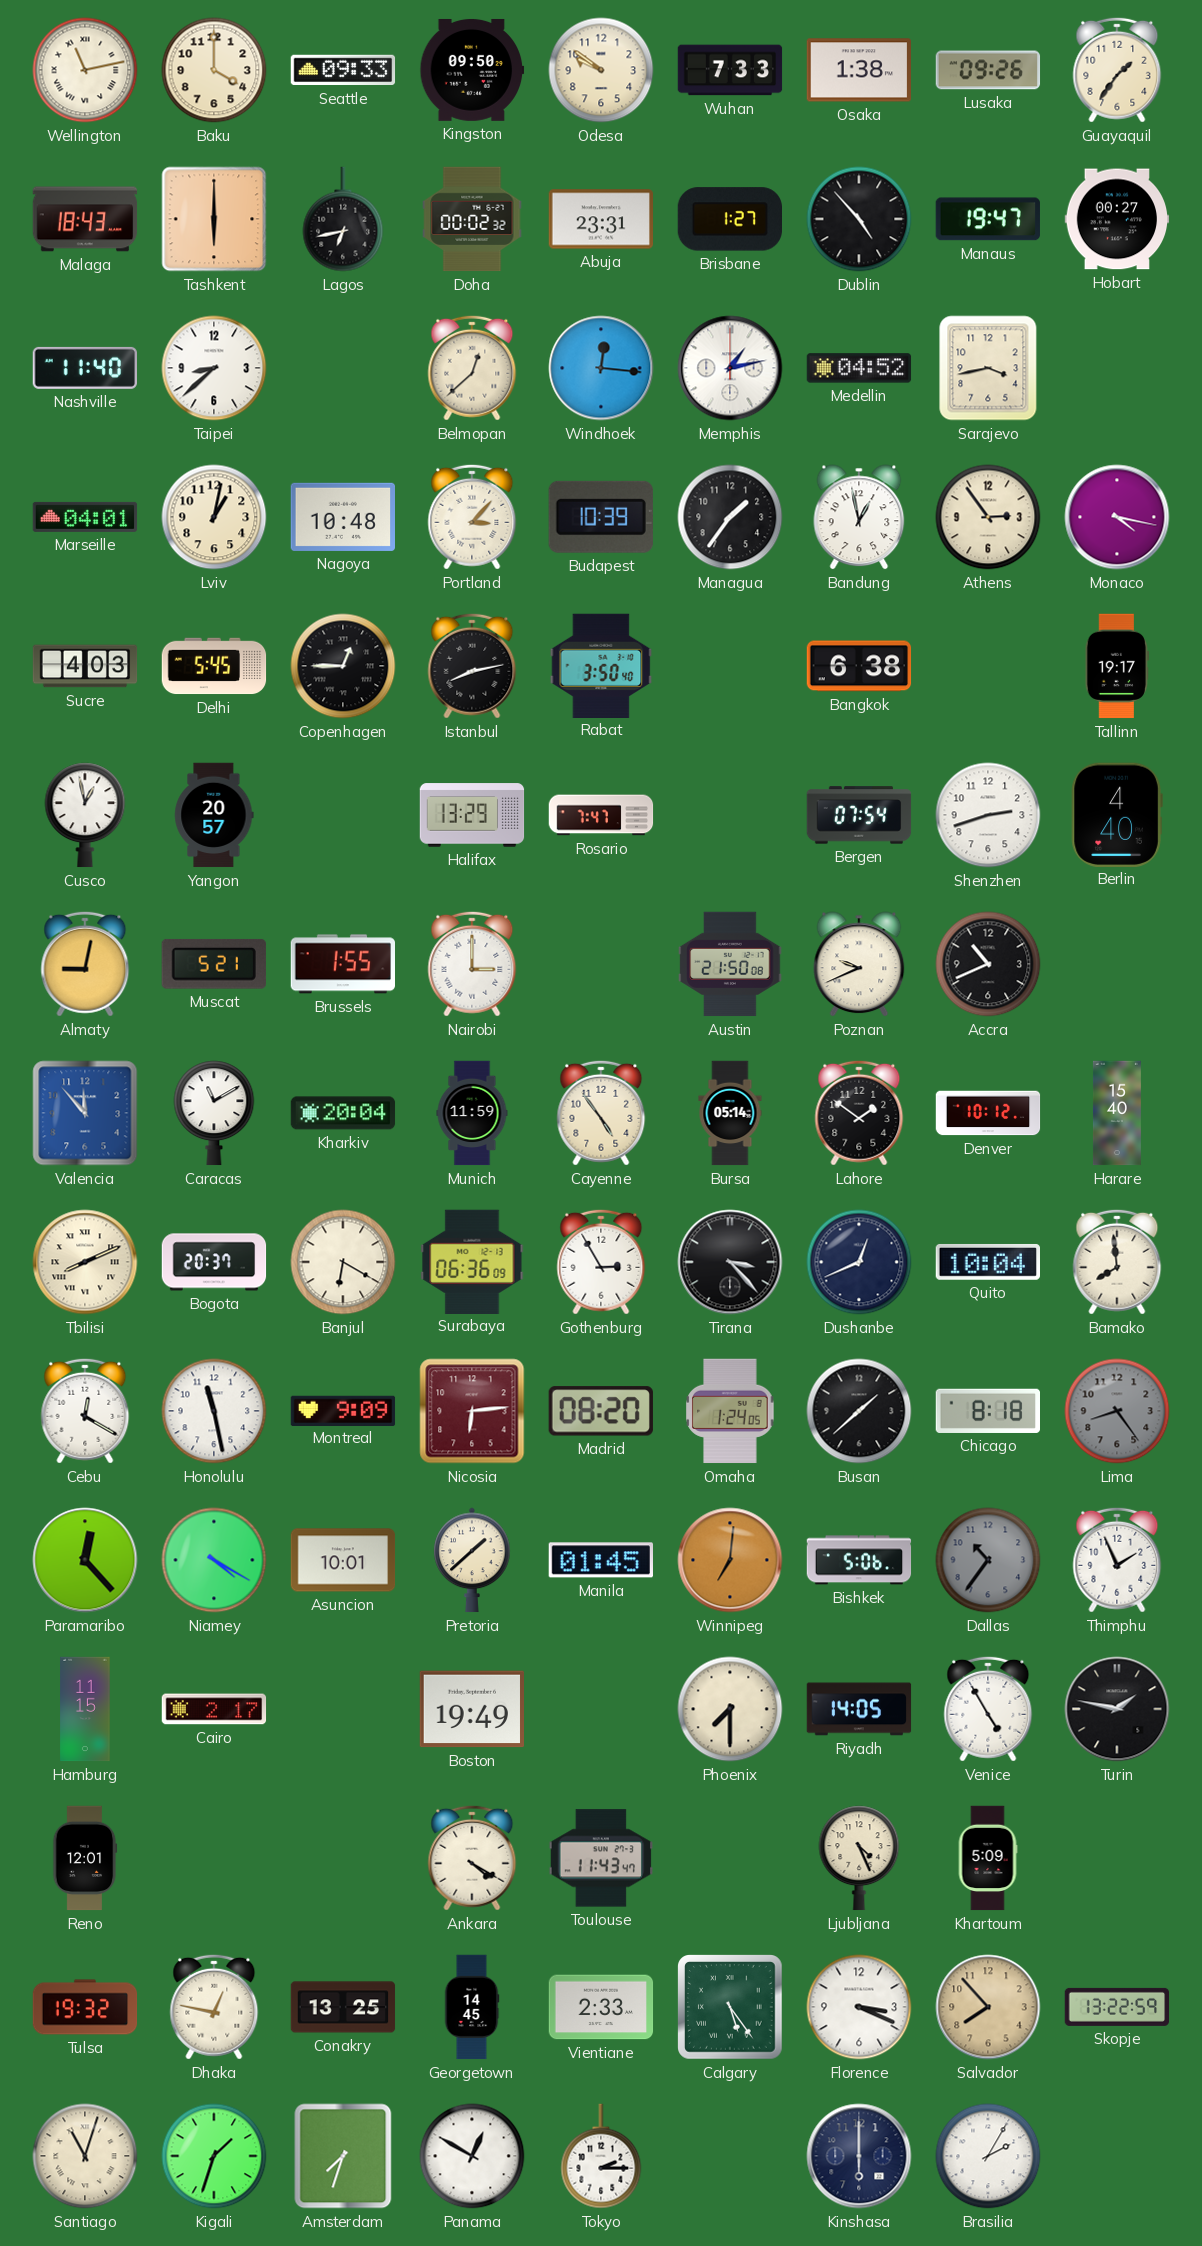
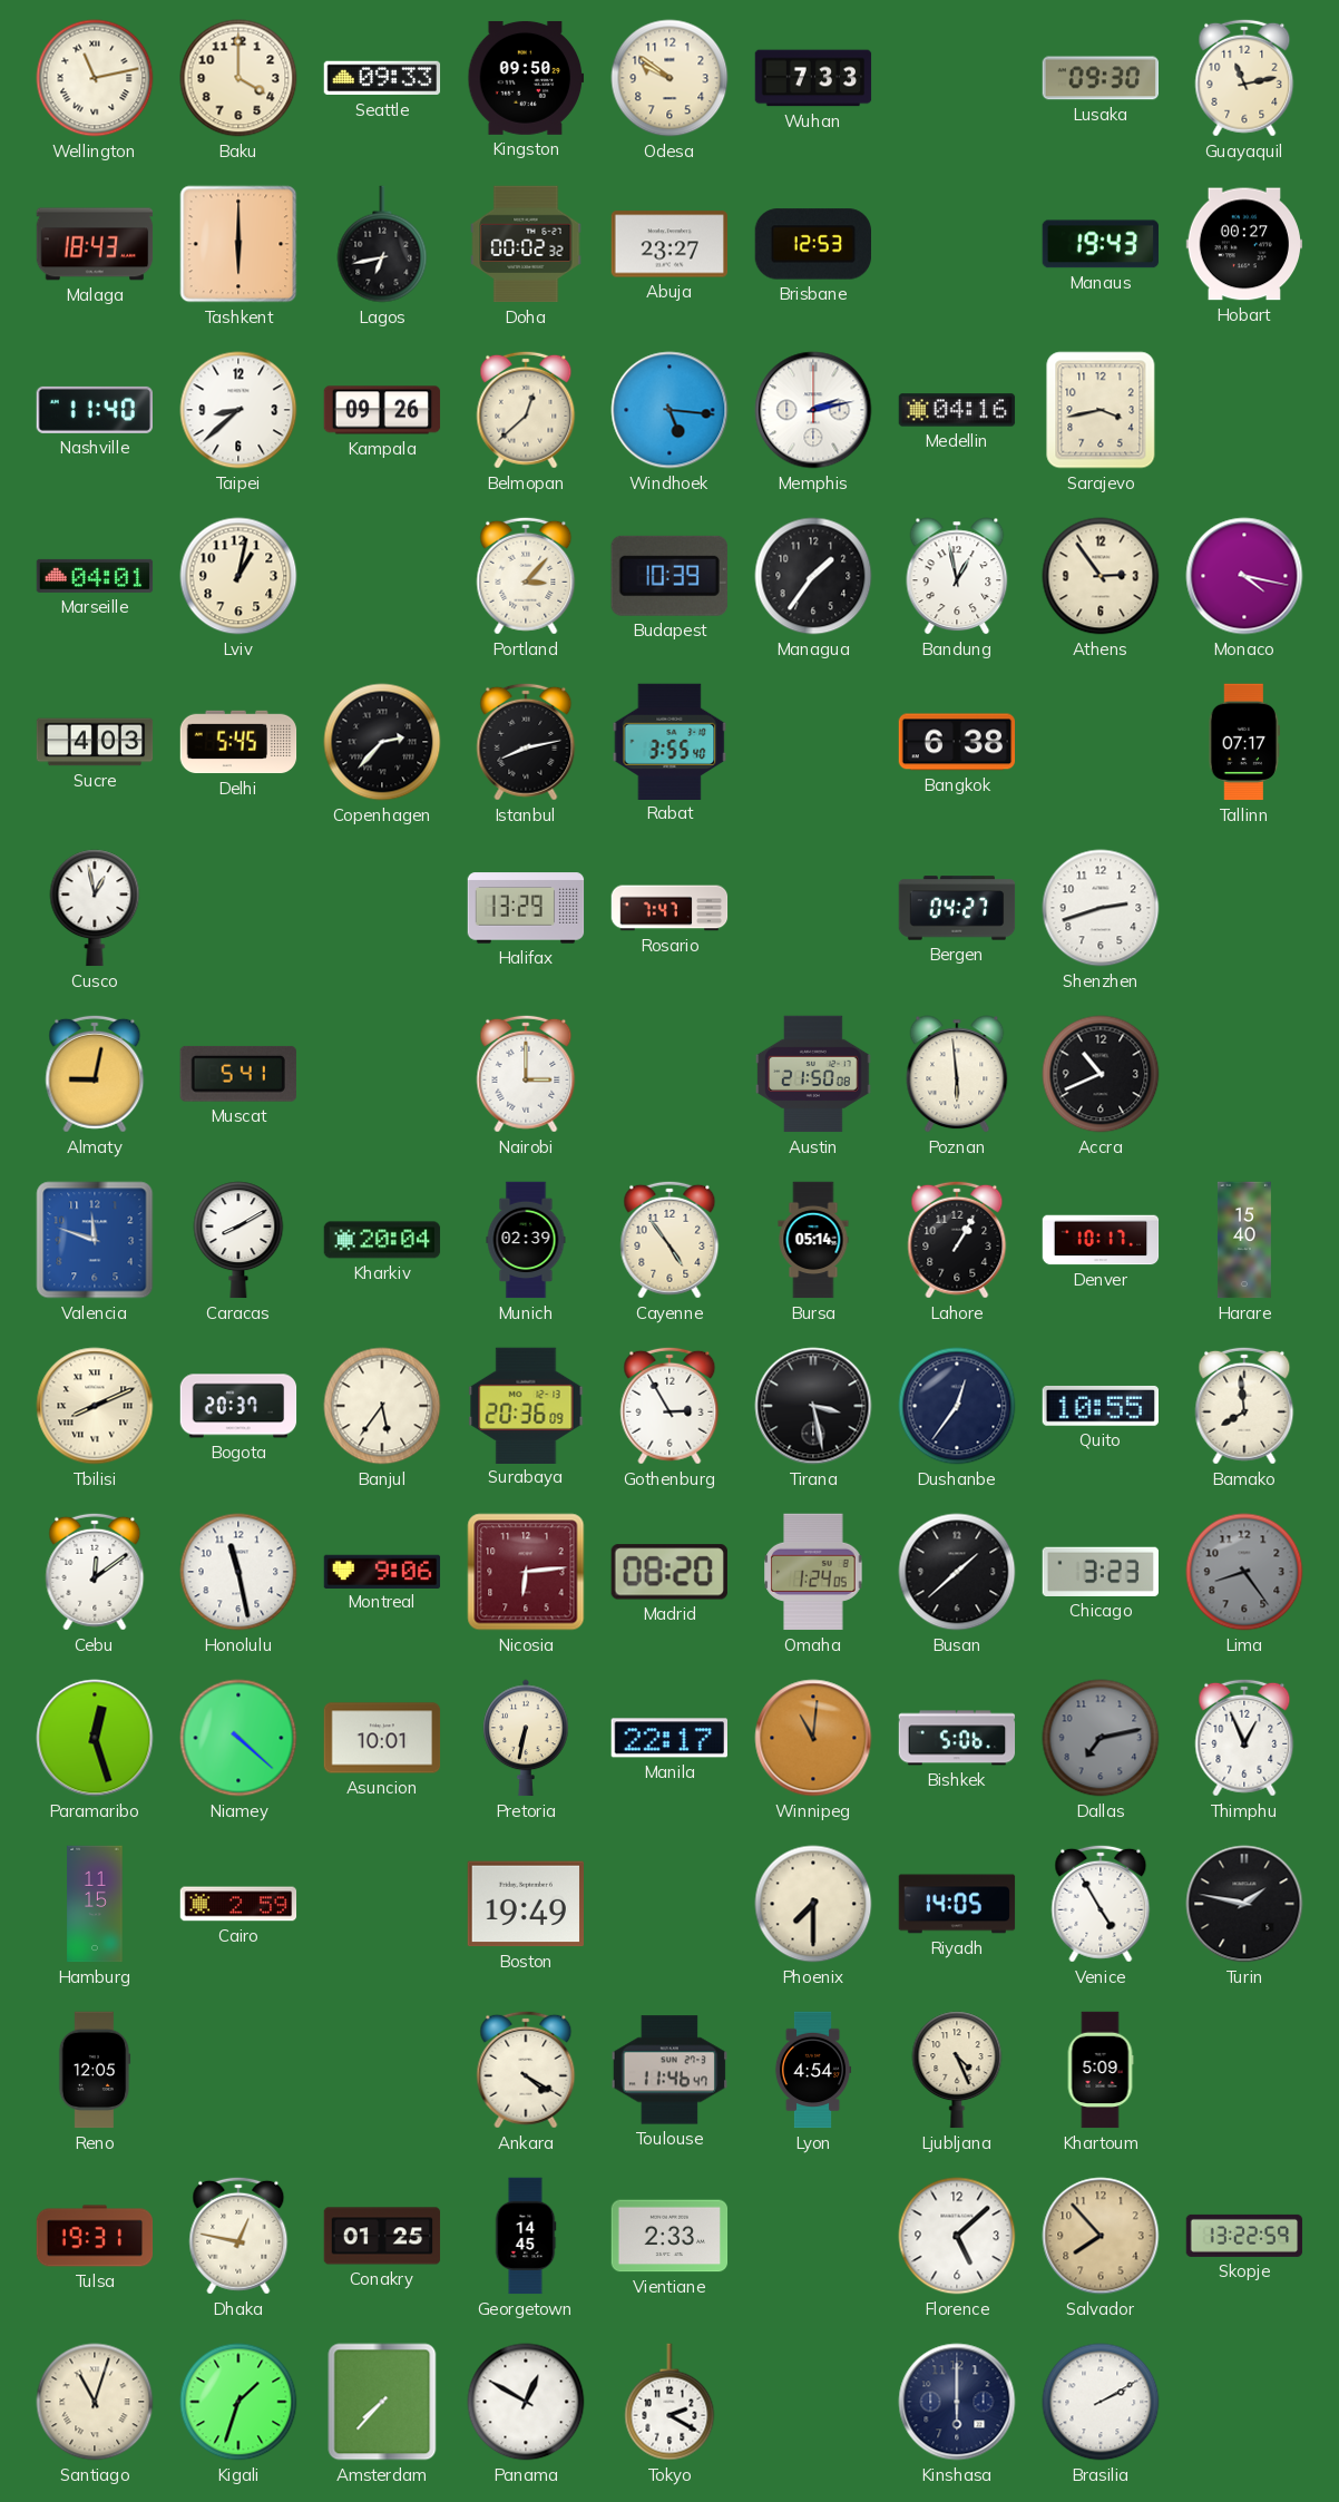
Osaka: 1:38 -> none
Lusaka: 09:26 -> 09:30
Guayaquil: 1:36 -> 11:13
Abuja: 23:31 -> 23:27
Brisbane: 1:27 -> 12:53
Dublin: 4:53 -> none
Manaus: 19:47 -> 19:43
Kampala: none -> 09:26
Windhoek: 12:16 -> 5:16
Memphis: 1:13 -> 2:13
Medellin: 04:52 -> 04:16
Nagoya: 10:48 -> none
Copenhagen: 12:45 -> 2:37
Rabat: 3:50 -> 3:55
Tallinn: 19:17 -> 07:17
Yangon: 20:57 -> none
Bergen: 07:54 -> 04:27
Berlin: 4:40 -> none
Muscat: 5:21 -> 5:41
Brussels: 1:55 -> none
Poznan: 9:41 -> 5:59
Valencia: 11:53 -> 11:48
Caracas: 11:10 -> 8:10
Munich: 11:59 -> 02:39
Lahore: 1:51 -> 1:05
Denver: 10:12 -> 10:17
Banjul: 6:20 -> 5:36
Surabaya: 06:36 -> 20:36
Tirana: 3:23 -> 3:28
Dushanbe: 12:41 -> 12:36
Quito: 10:04 -> 10:55
Cebu: 12:20 -> 12:09
Montreal: 9:09 -> 9:06
Chicago: 8:18 -> 3:23
Paramaribo: 12:23 -> 12:27
Niamey: 4:20 -> 4:22
Pretoria: 1:38 -> 6:32
Manila: 01:45 -> 22:17
Winnipeg: 7:01 -> 11:01
Dallas: 10:36 -> 7:13
Thimphu: 1:56 -> 12:56
Cairo: 2:17 -> 2:59
Reno: 12:01 -> 12:05
Toulouse: 11:43 -> 11:46
Lyon: none -> 4:54
Tulsa: 19:32 -> 19:31
Conakry: 13:25 -> 01:25
Calgary: 5:24 -> none
Florence: 3:19 -> 5:08
Amsterdam: 7:33 -> 7:37
Tokyo: 2:15 -> 2:20
Brasilia: 2:05 -> 2:10
